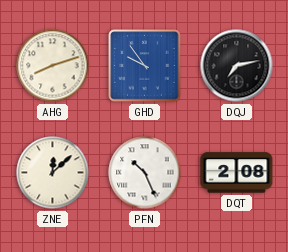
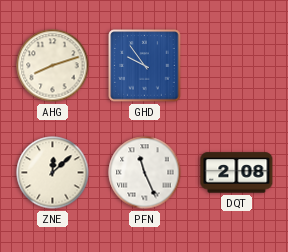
DQJ: 7:13 -> none
PFN: 10:26 -> 11:26
